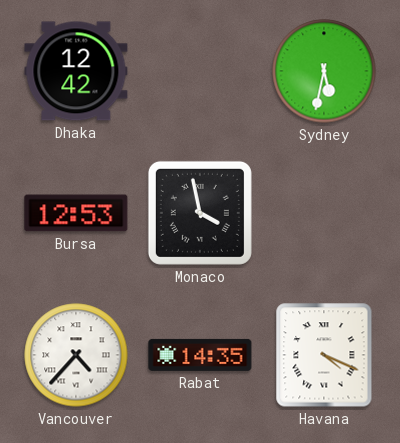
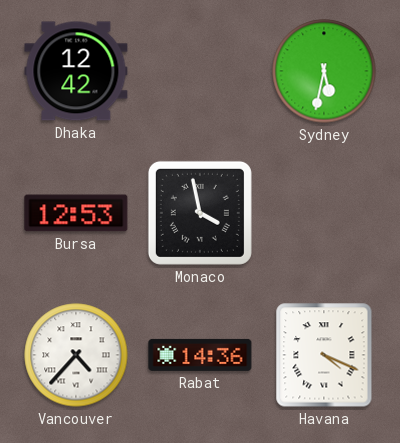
Rabat: 14:35 -> 14:36
